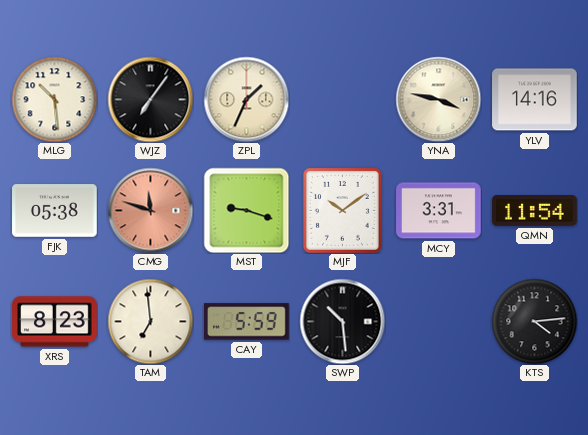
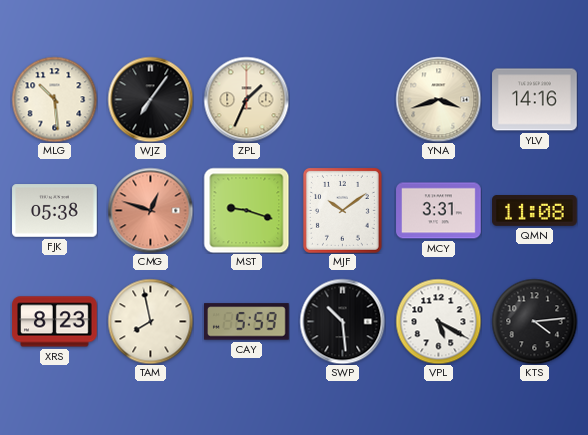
YNA: 3:47 -> 3:42
CMG: 11:48 -> 12:48
QMN: 11:54 -> 11:08
TAM: 6:59 -> 7:58
VPL: none -> 5:20
